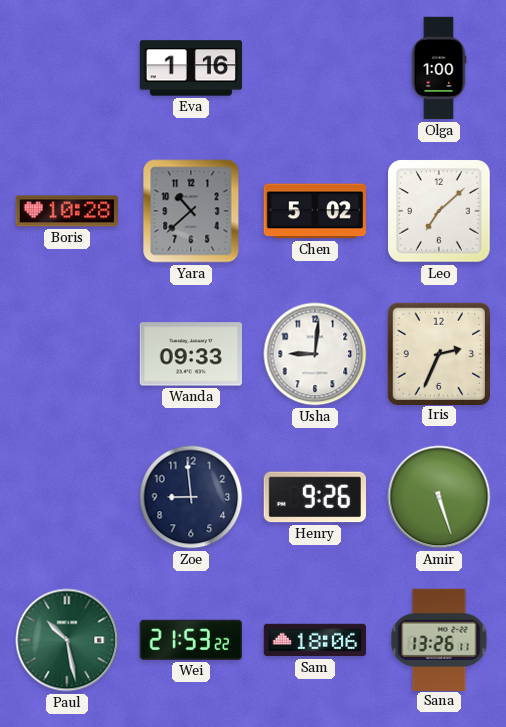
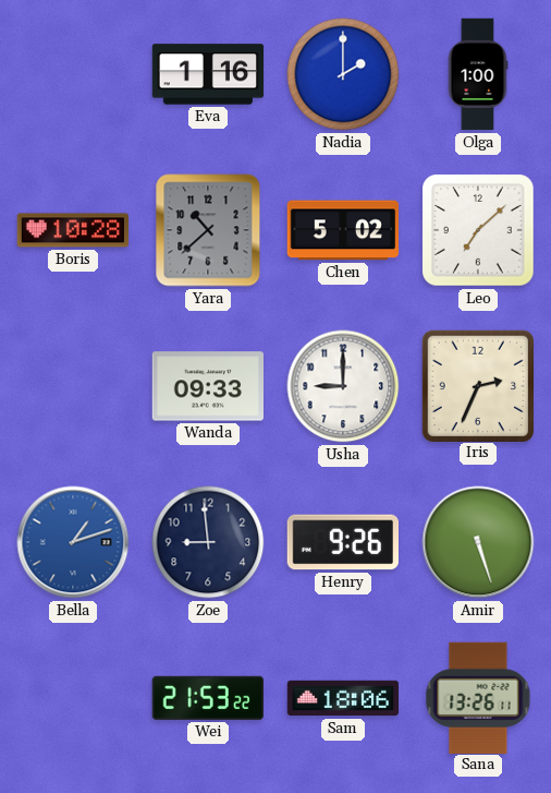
Nadia: none -> 2:00
Usha: 9:01 -> 9:00
Bella: none -> 1:12
Paul: 10:28 -> none
